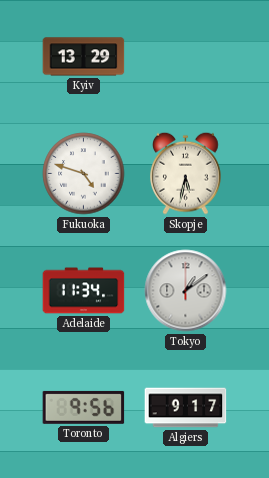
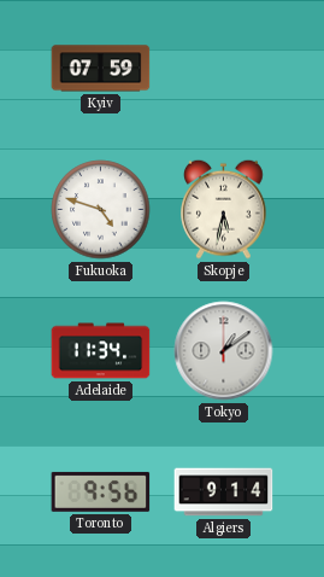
Kyiv: 13:29 -> 07:59
Algiers: 9:17 -> 9:14
